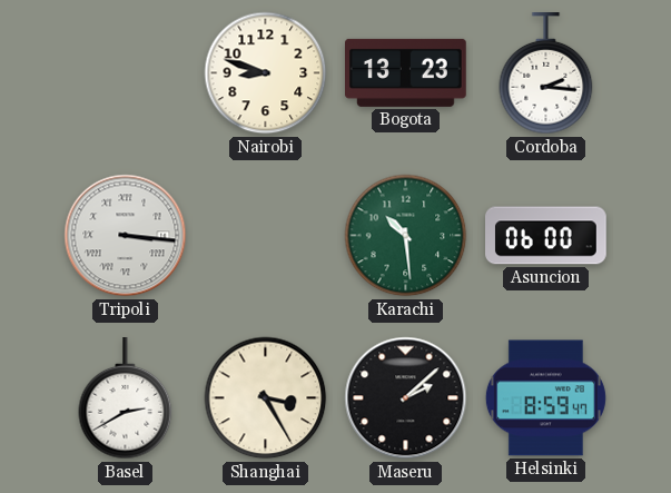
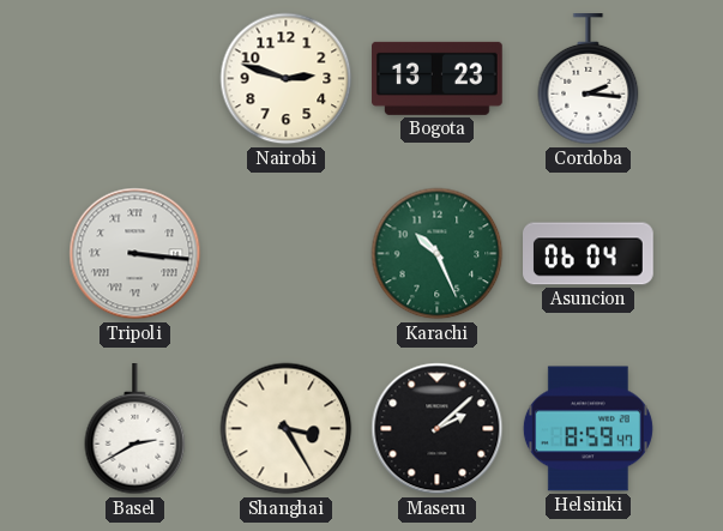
Nairobi: 8:48 -> 2:48
Karachi: 10:29 -> 10:26
Asuncion: 06:00 -> 06:04
